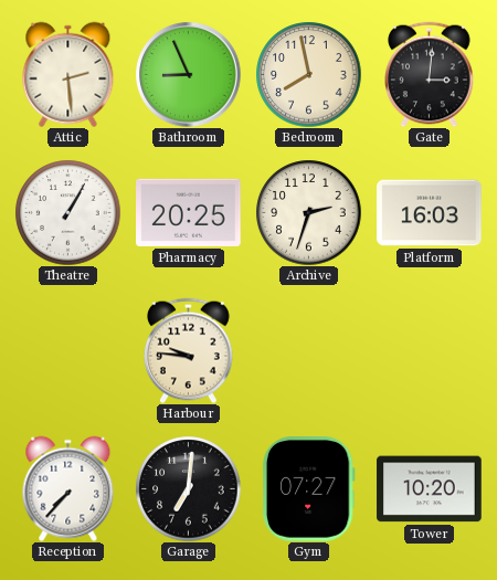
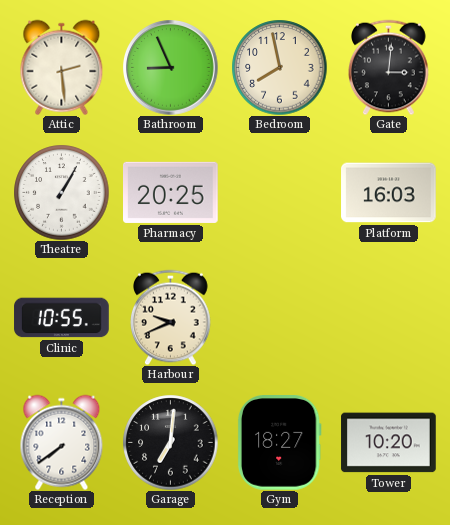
Archive: 2:33 -> none
Clinic: none -> 10:55
Harbour: 9:46 -> 9:41
Reception: 7:37 -> 7:39
Gym: 07:27 -> 18:27
